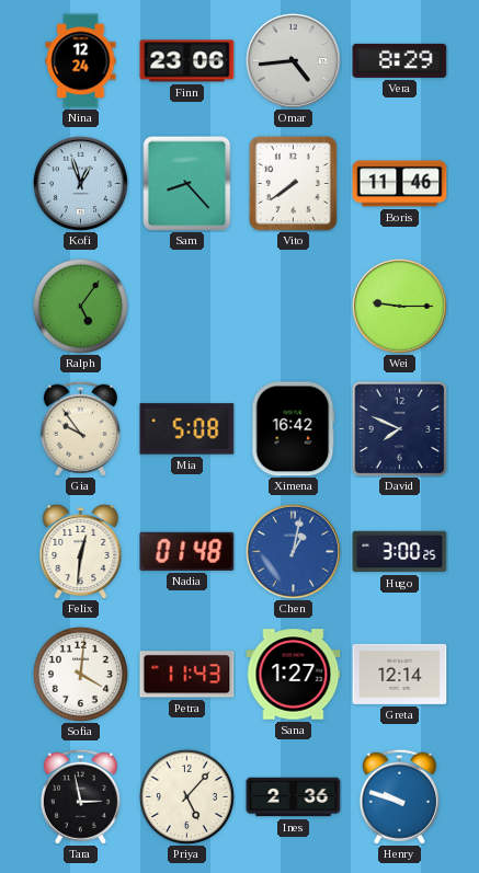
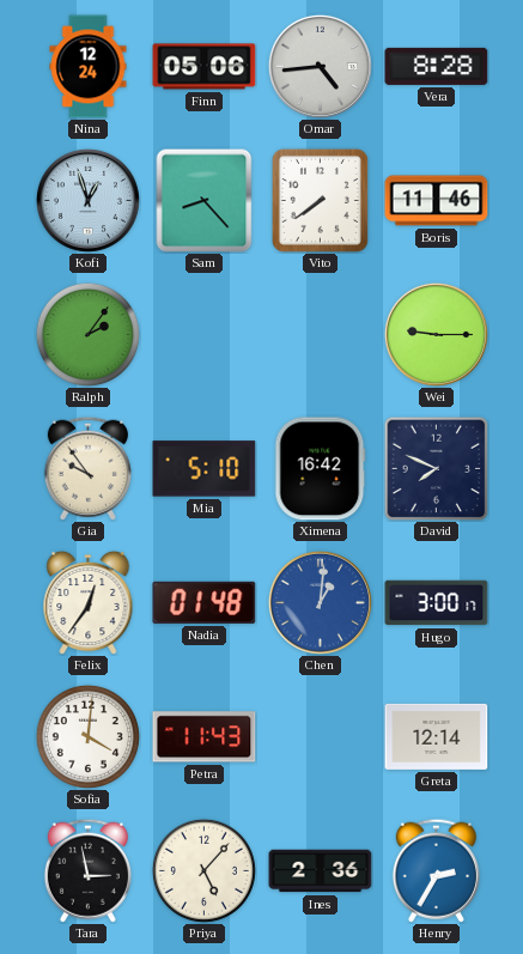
Finn: 23:06 -> 05:06
Vera: 8:29 -> 8:28
Ralph: 5:06 -> 2:06
Mia: 5:08 -> 5:10
Felix: 12:31 -> 12:36
Chen: 1:02 -> 1:01
Hugo: 3:00:25 -> 3:00:17
Sana: 1:27 -> none
Henry: 9:48 -> 2:35
